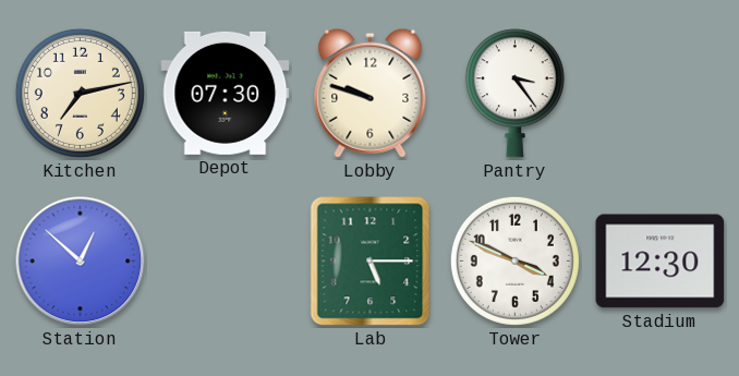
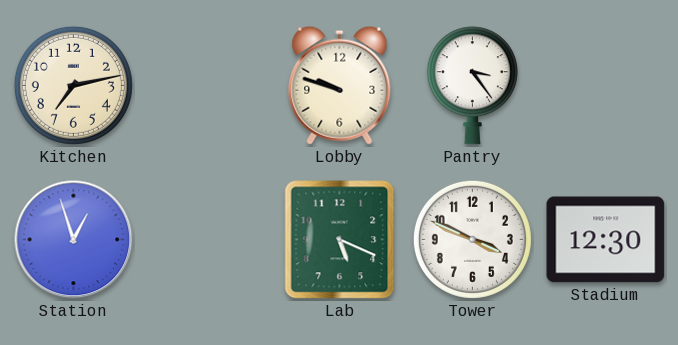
Depot: 07:30 -> none
Station: 12:52 -> 12:57
Lab: 5:15 -> 5:19
